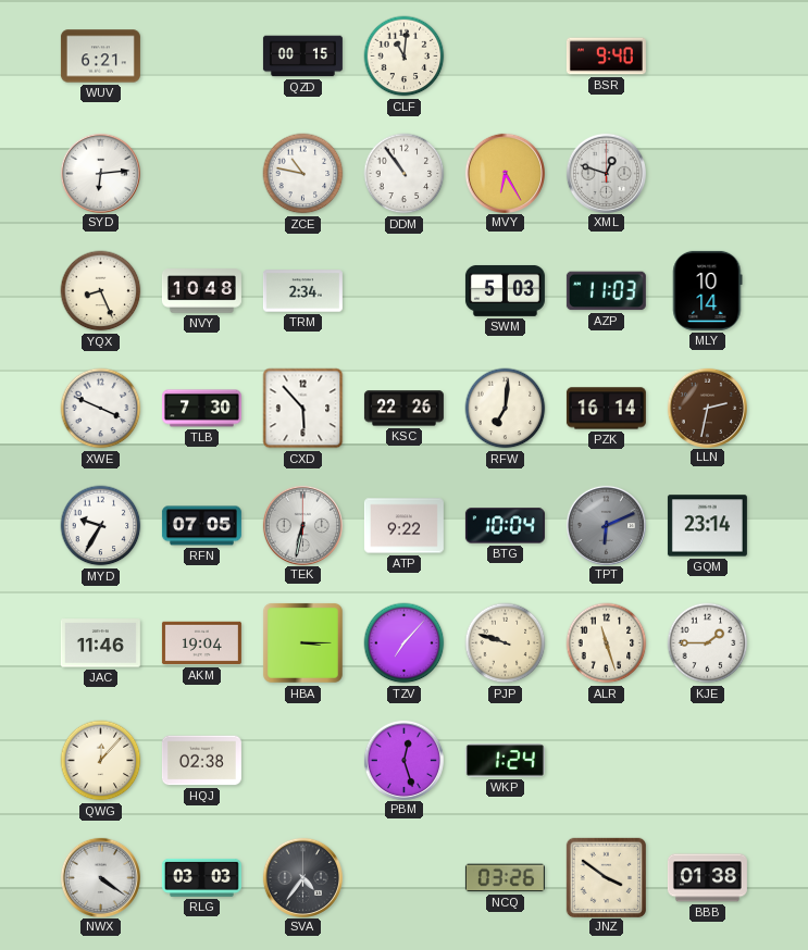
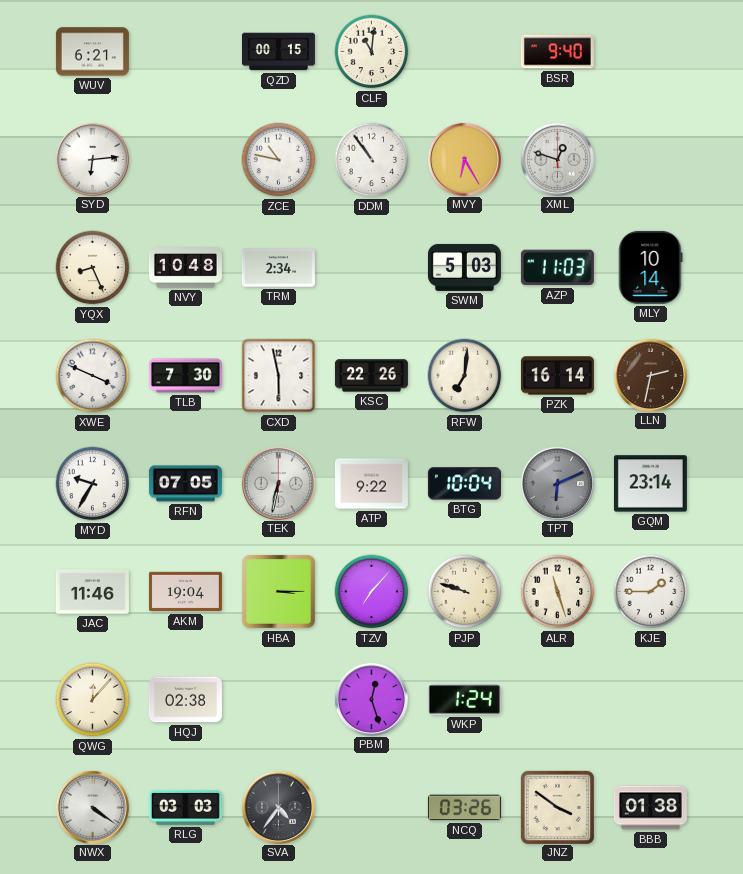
CXD: 5:53 -> 5:58
